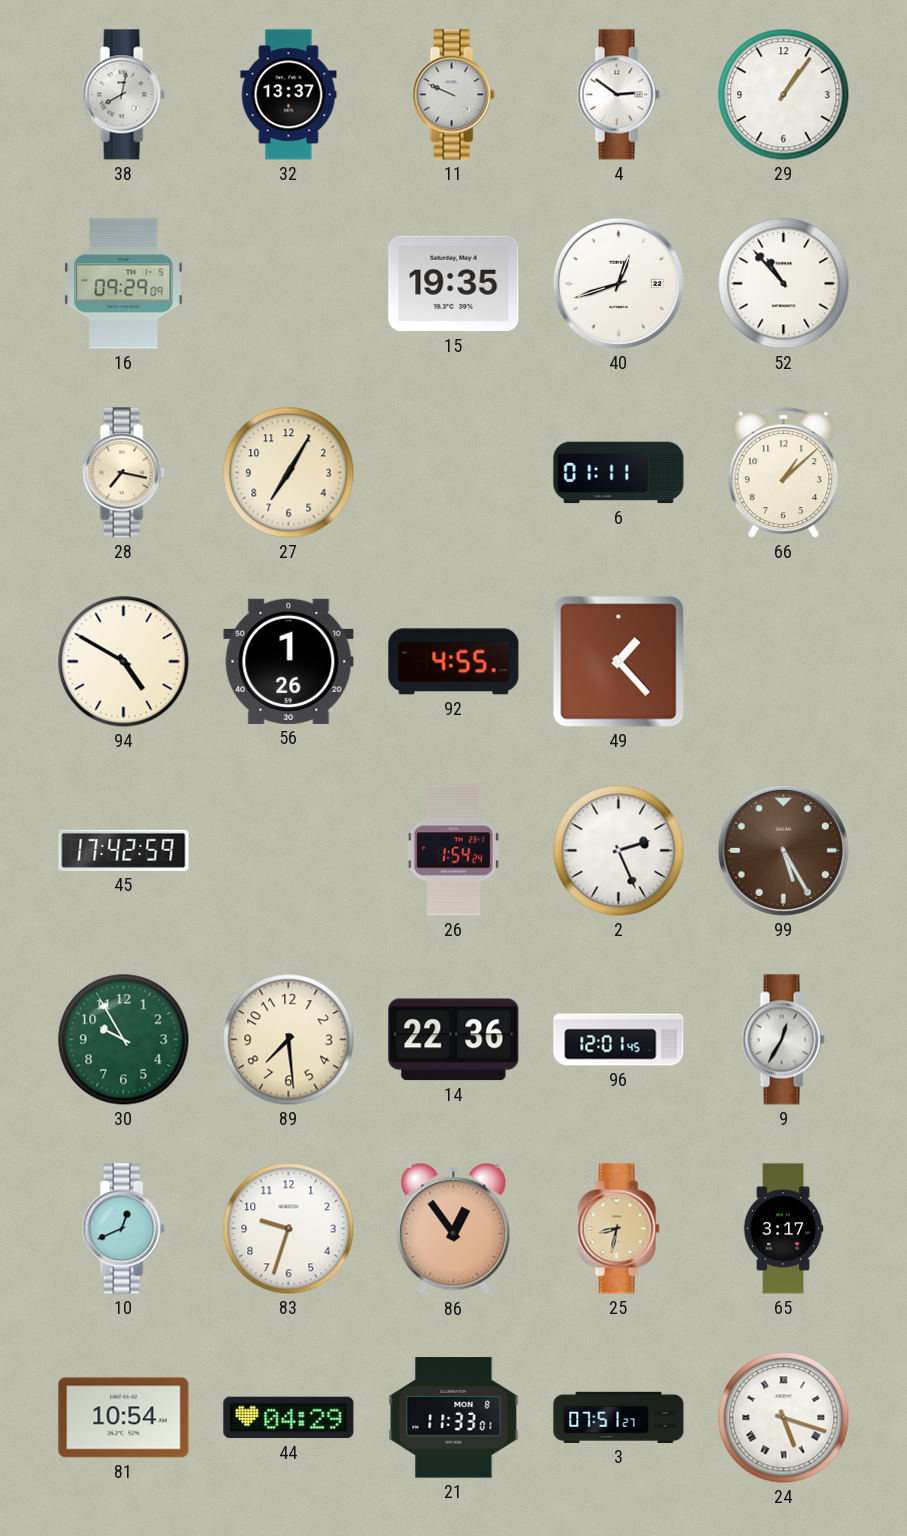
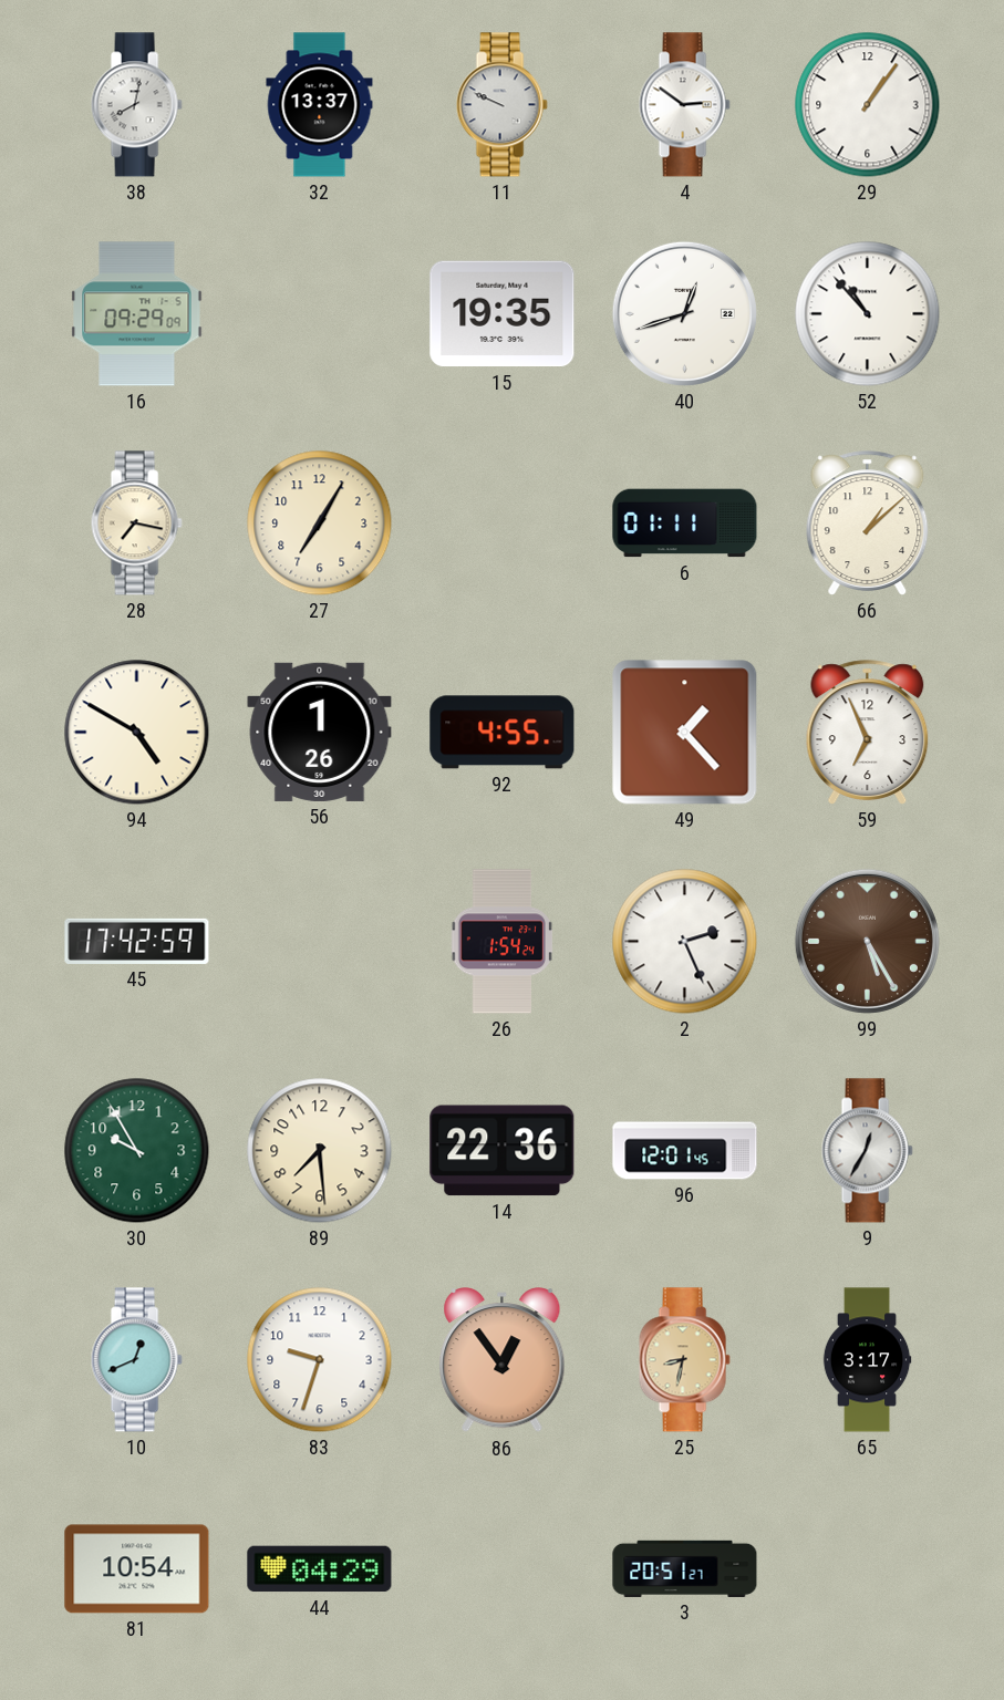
59: none -> 6:56
21: 11:33 -> none
3: 07:51 -> 20:51
24: 5:18 -> none
